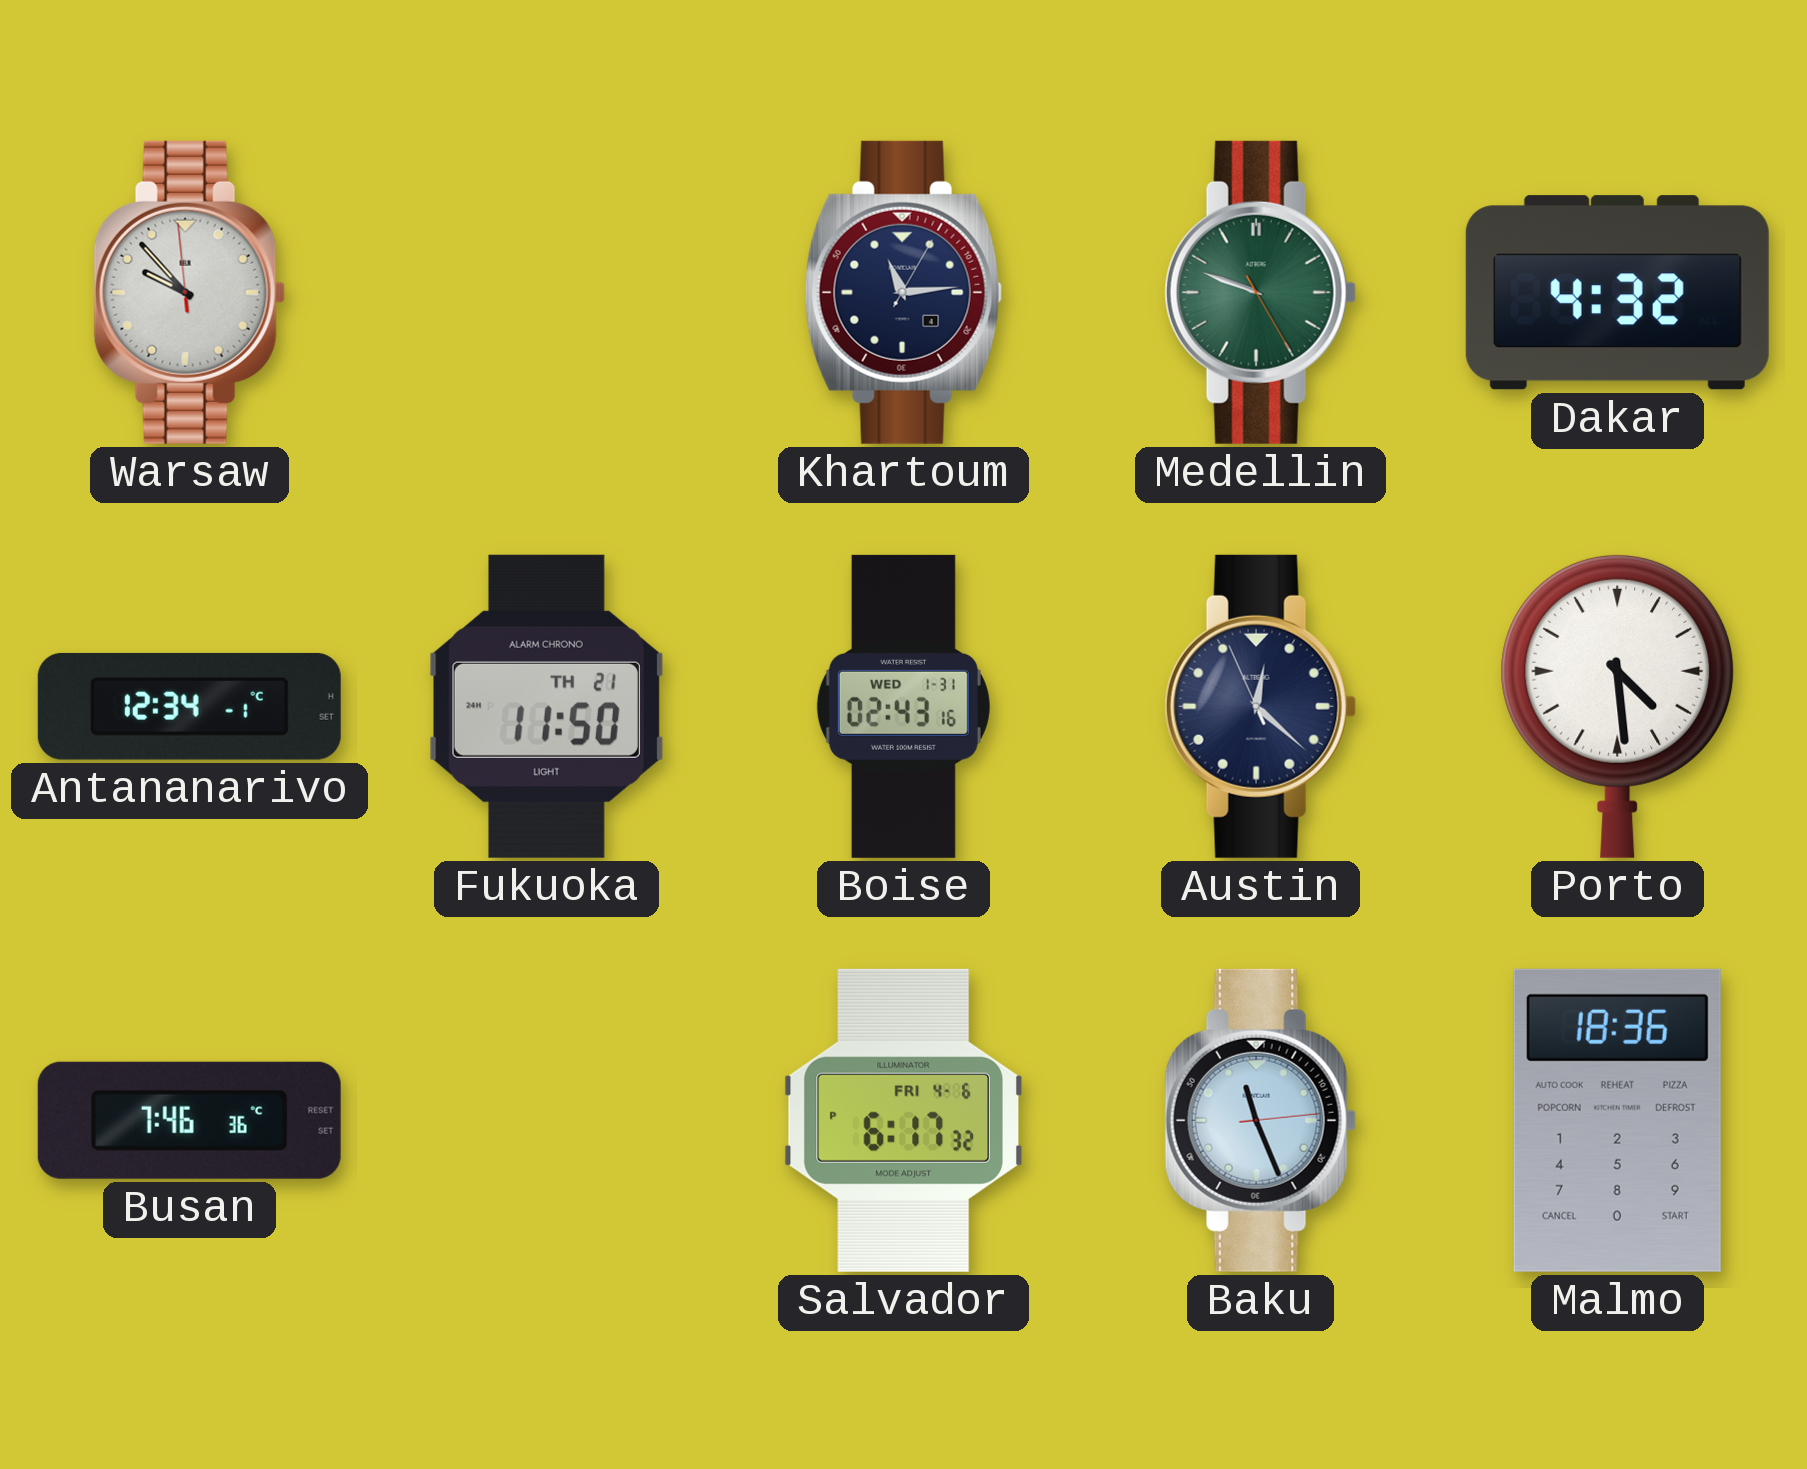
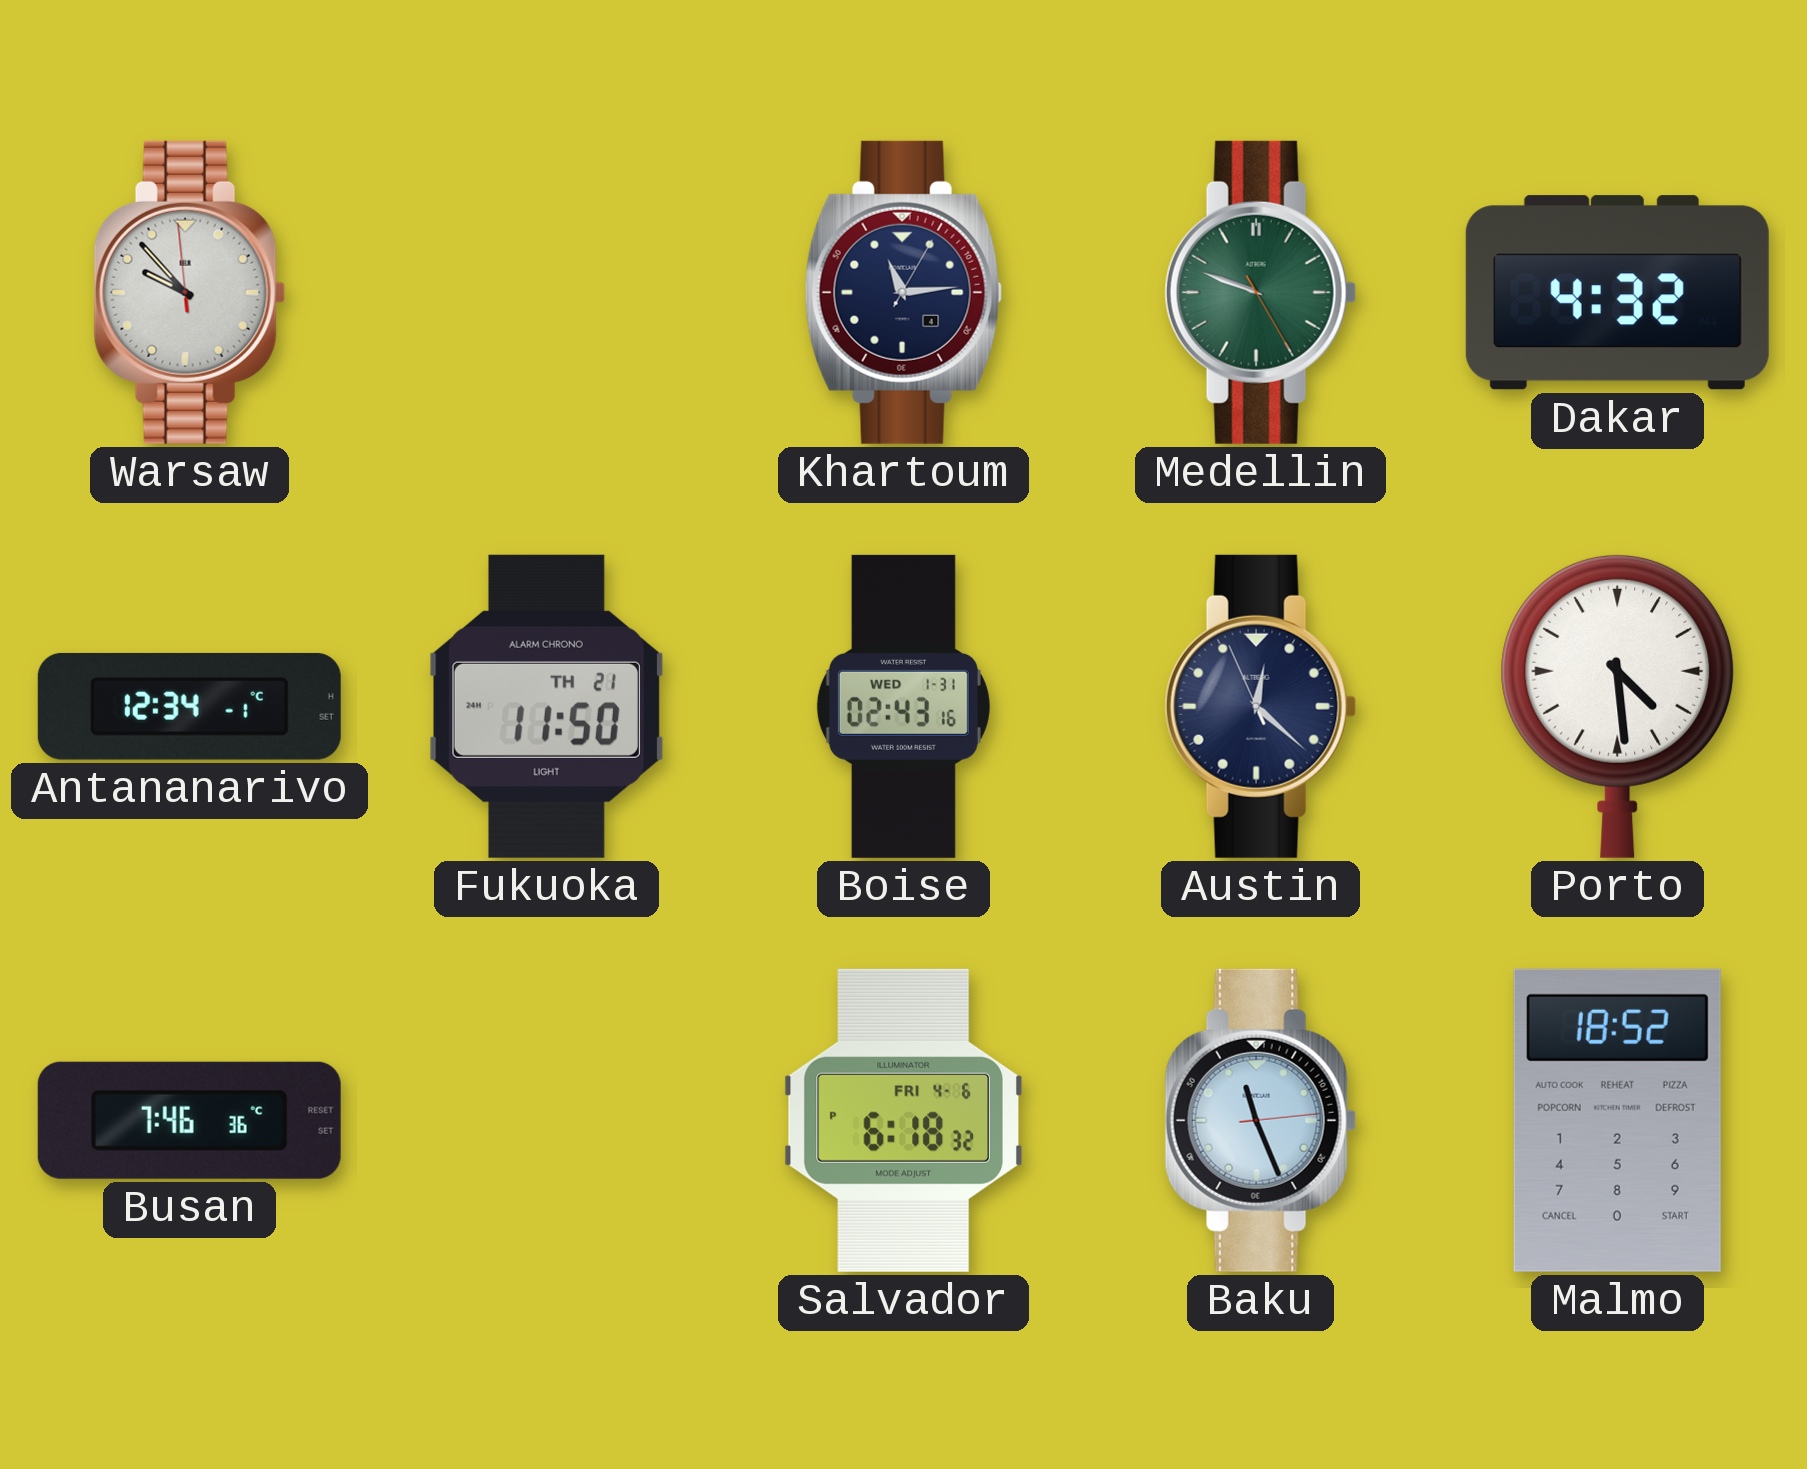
Salvador: 6:17 -> 6:18
Malmo: 18:36 -> 18:52
